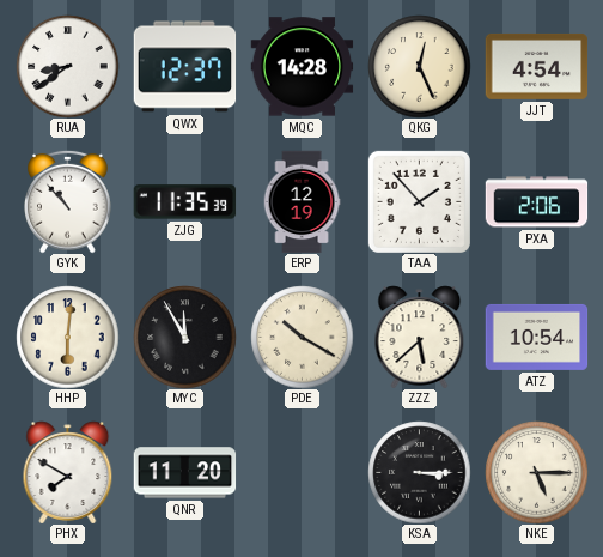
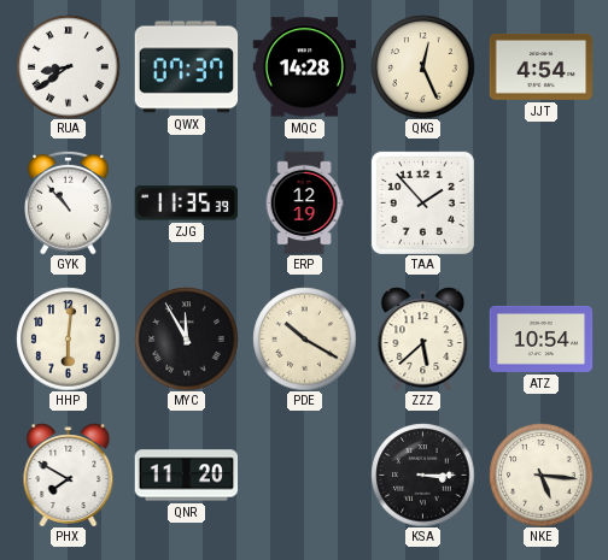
QWX: 12:37 -> 07:37
PXA: 2:06 -> none
NKE: 5:15 -> 5:16
